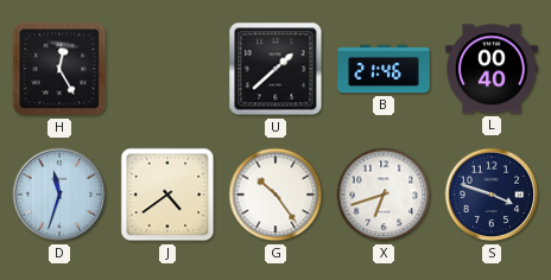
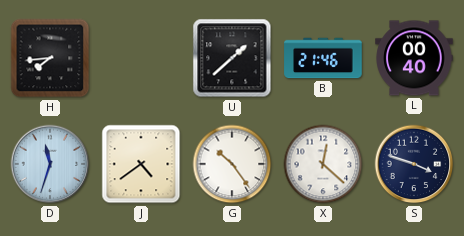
H: 12:25 -> 7:44
X: 6:42 -> 12:22
